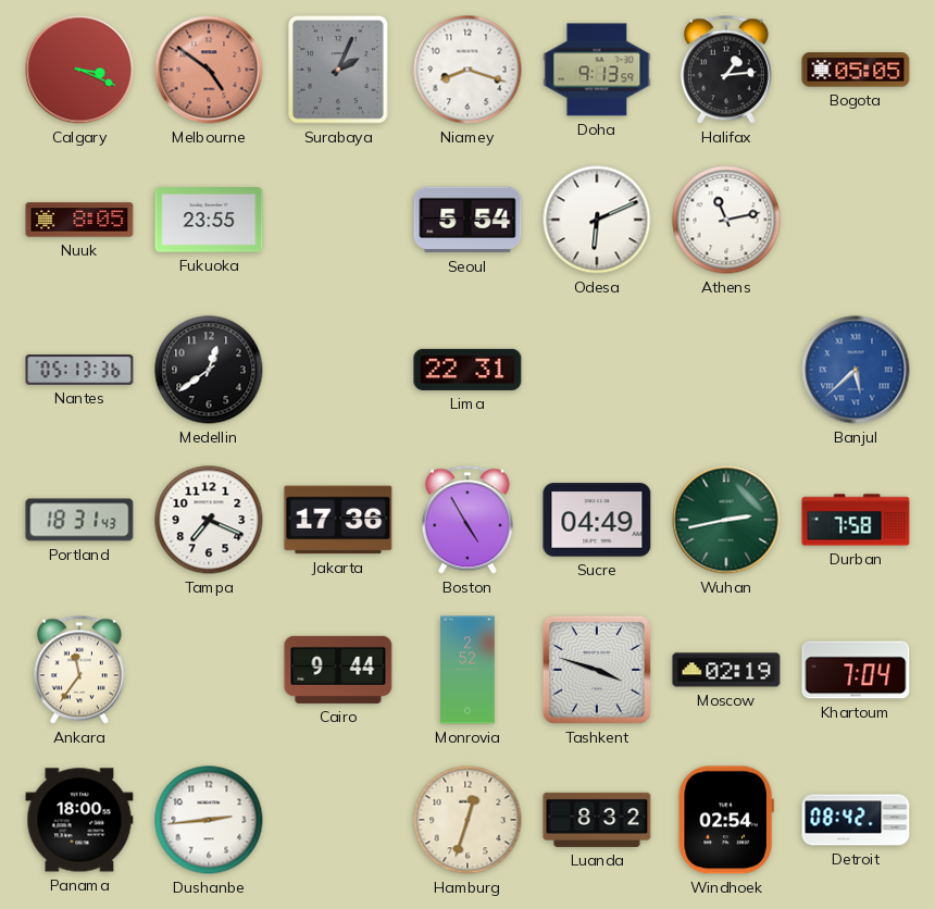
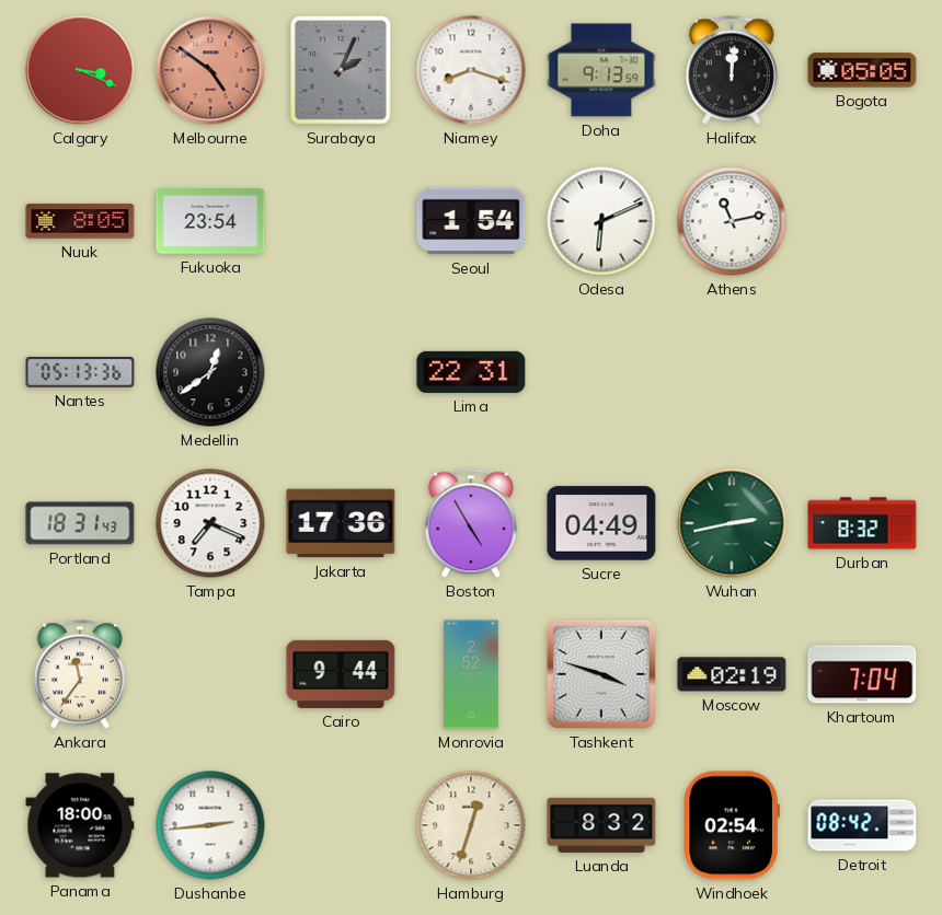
Halifax: 1:14 -> 12:01
Fukuoka: 23:55 -> 23:54
Seoul: 5:54 -> 1:54
Banjul: 5:38 -> none
Durban: 7:58 -> 8:32
